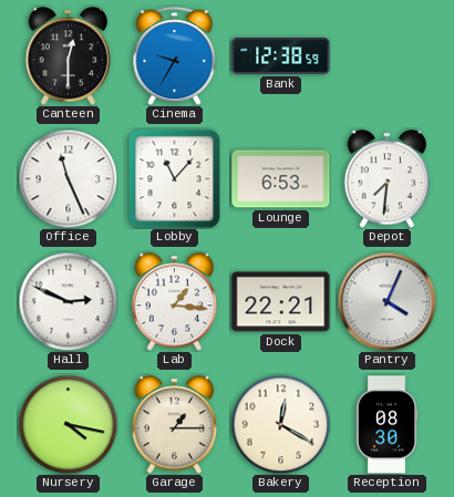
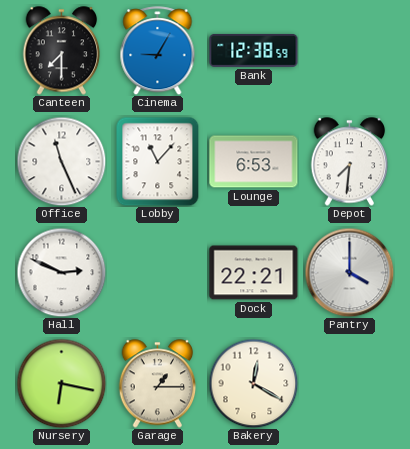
Canteen: 12:30 -> 7:30
Cinema: 9:35 -> 9:05
Lab: 1:16 -> none
Pantry: 4:04 -> 4:00
Nursery: 4:17 -> 6:17
Reception: 08:30 -> none
